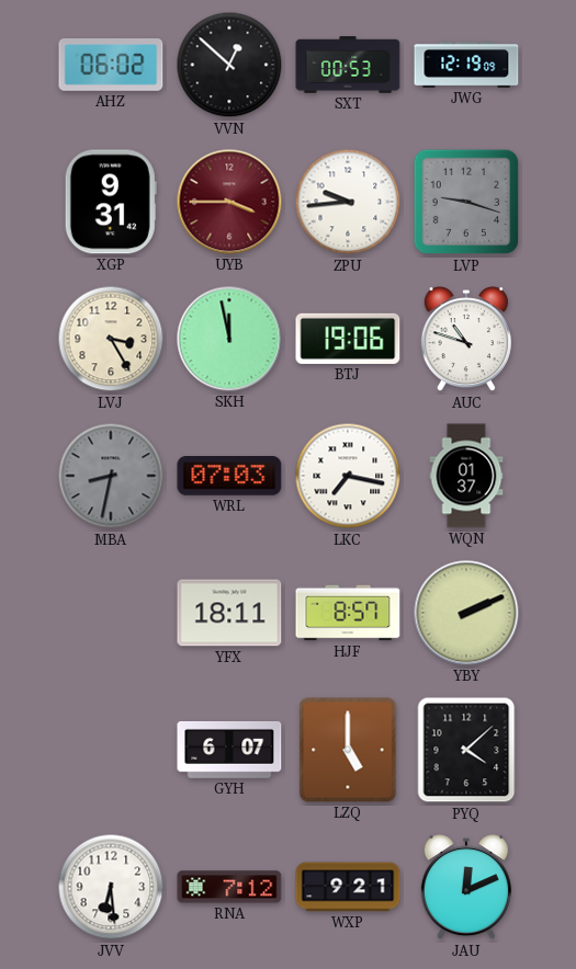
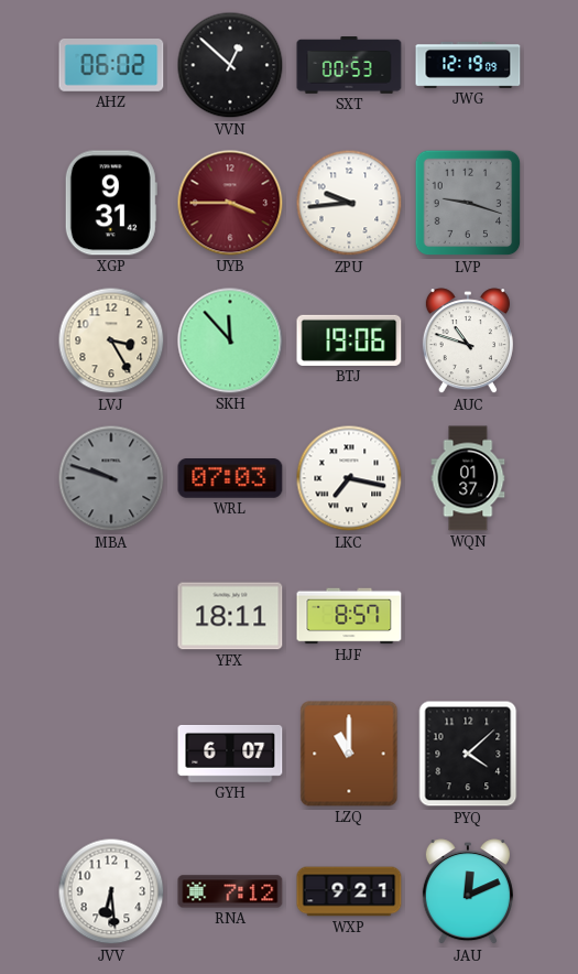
SKH: 11:58 -> 11:53
MBA: 8:32 -> 9:48
YBY: 2:11 -> none
LZQ: 5:00 -> 11:00
